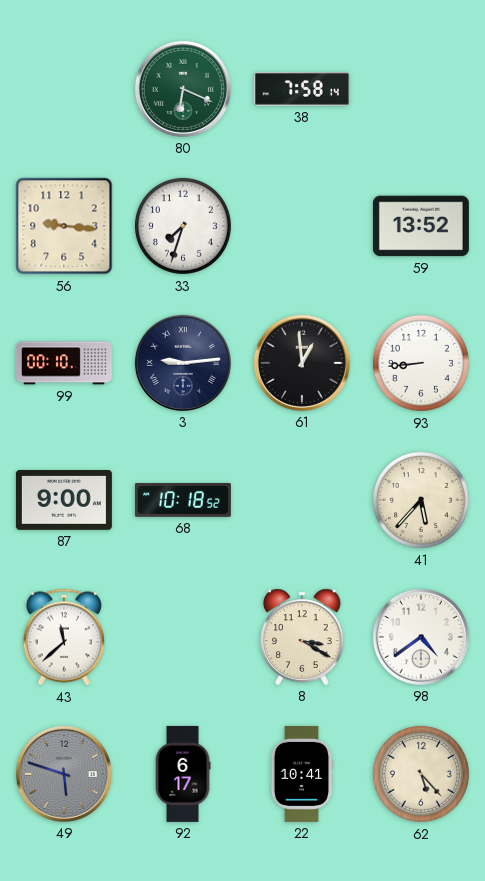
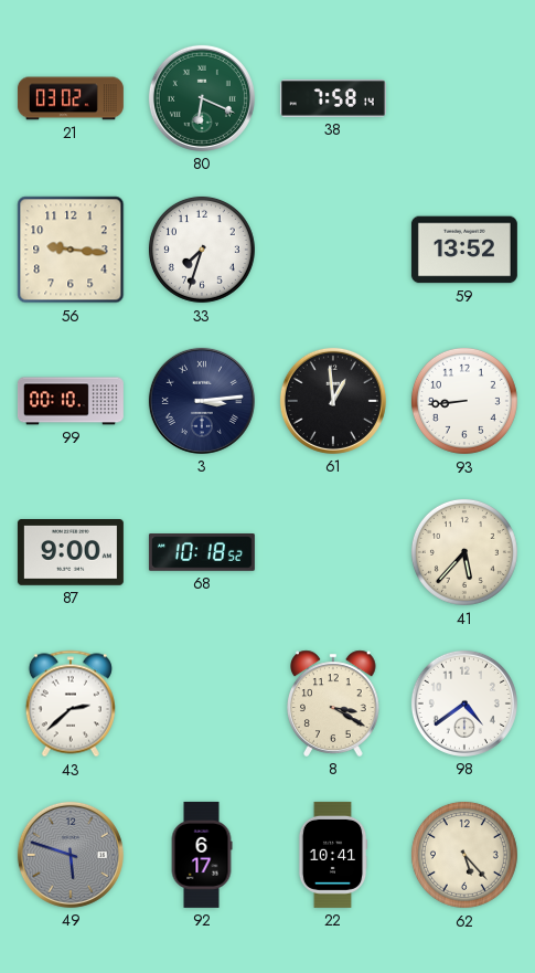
21: none -> 03:02
3: 9:14 -> 3:14
43: 11:38 -> 2:38
